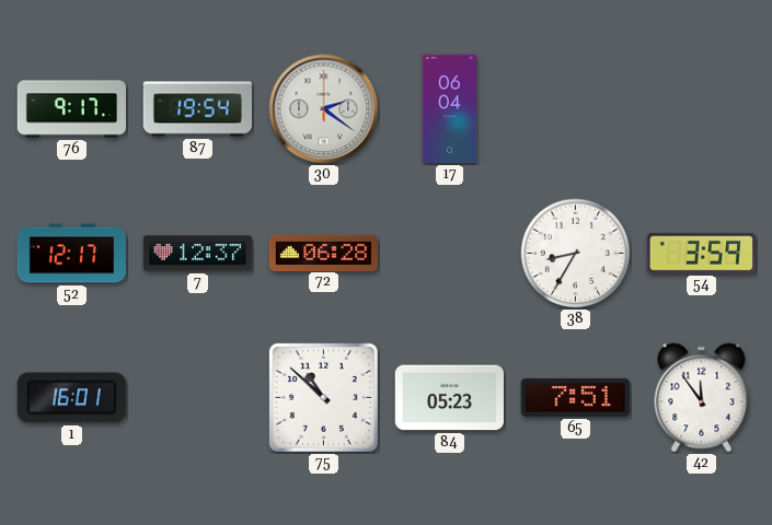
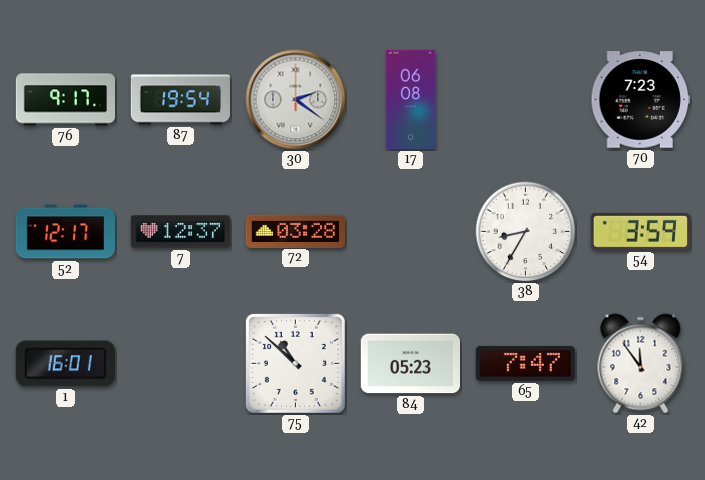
17: 06:04 -> 06:08
70: none -> 7:23
72: 06:28 -> 03:28
65: 7:51 -> 7:47
